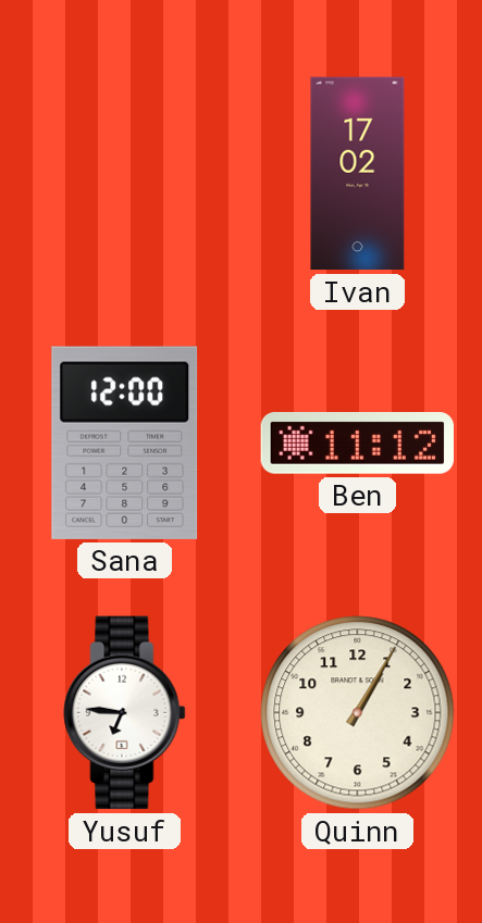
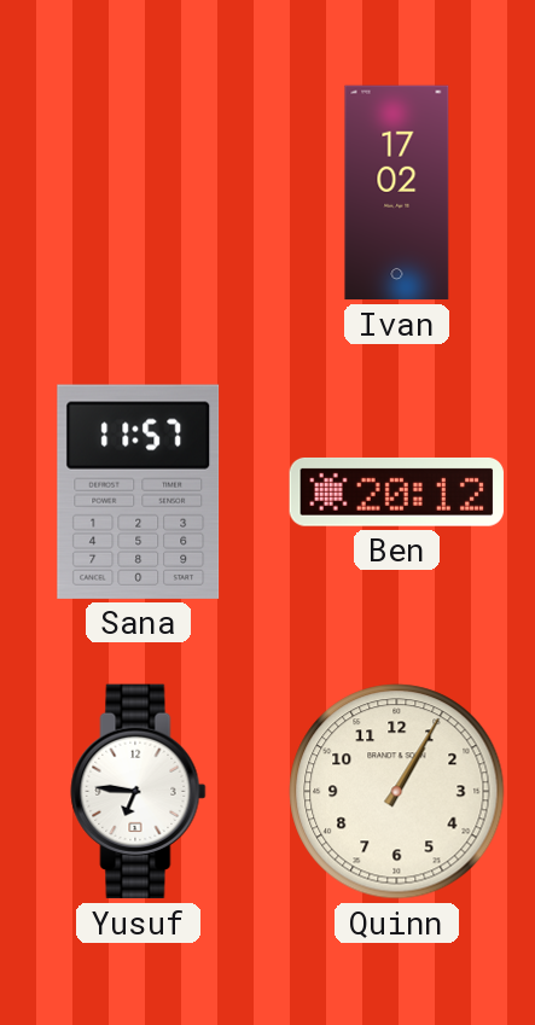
Sana: 12:00 -> 11:57
Ben: 11:12 -> 20:12
